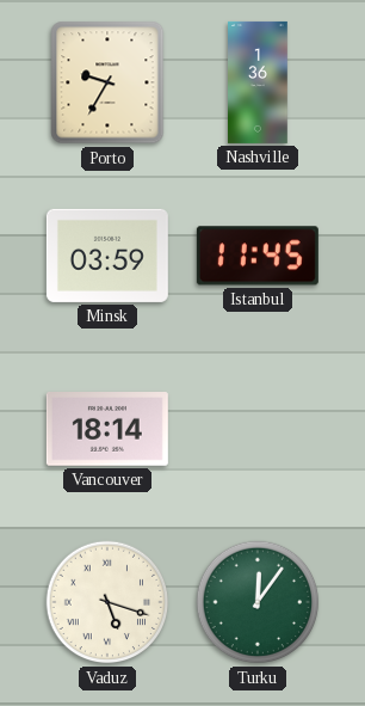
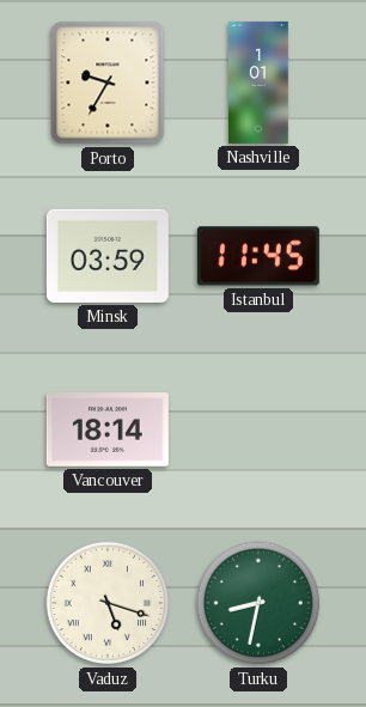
Nashville: 1:36 -> 1:01
Turku: 12:06 -> 8:32
